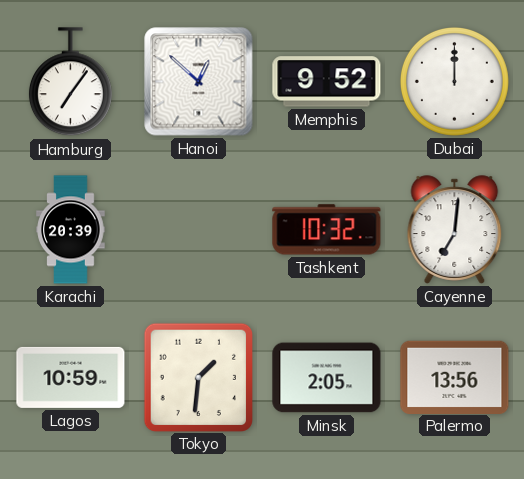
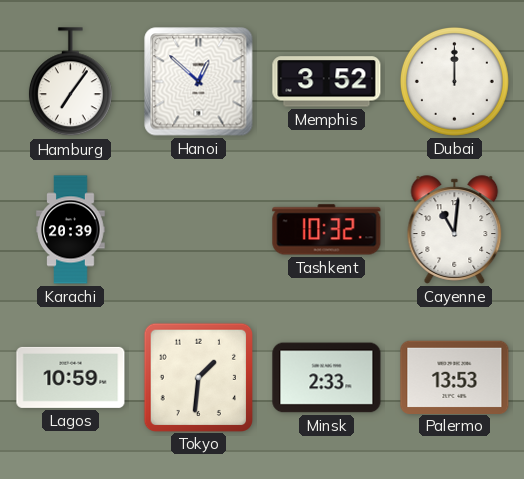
Memphis: 9:52 -> 3:52
Cayenne: 7:01 -> 11:01
Minsk: 2:05 -> 2:33
Palermo: 13:56 -> 13:53
